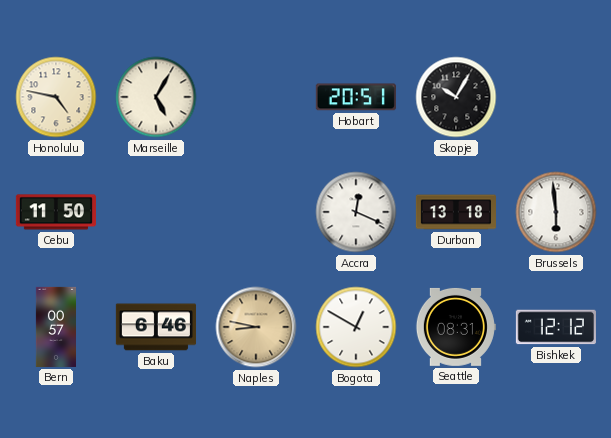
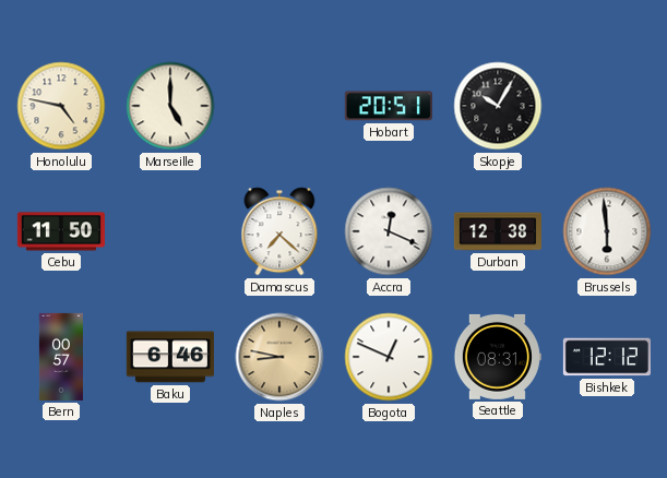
Marseille: 5:05 -> 5:00
Damascus: none -> 7:22
Durban: 13:18 -> 12:38
Bogota: 12:50 -> 12:49
